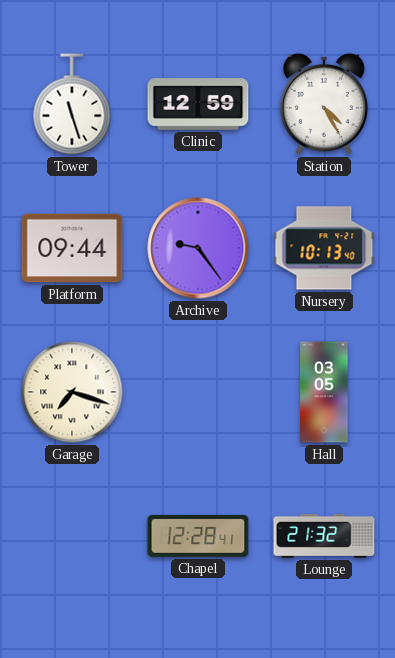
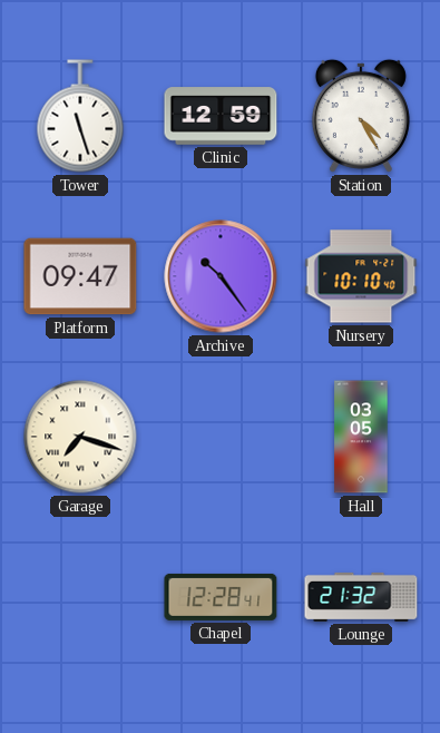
Platform: 09:44 -> 09:47
Archive: 9:24 -> 10:24
Nursery: 10:13 -> 10:10
